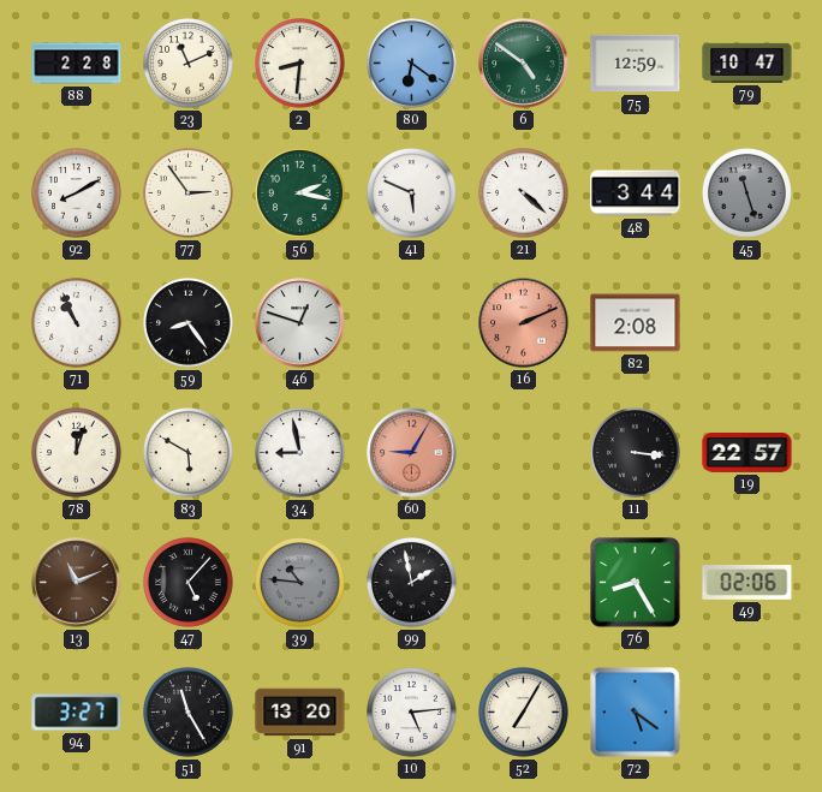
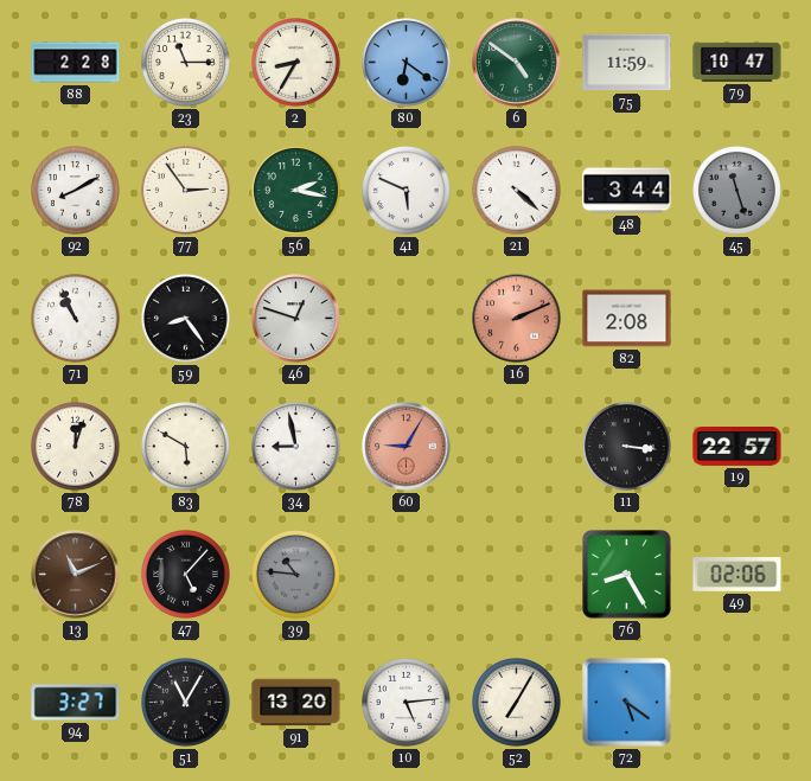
23: 11:11 -> 11:15
2: 8:31 -> 8:35
75: 12:59 -> 11:59
99: 1:58 -> none
51: 11:25 -> 11:05
